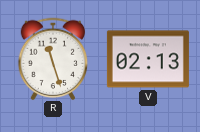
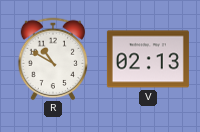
R: 11:27 -> 10:50
